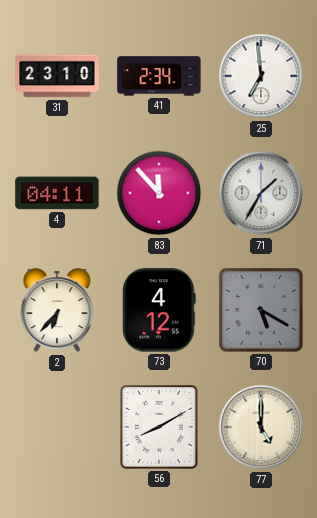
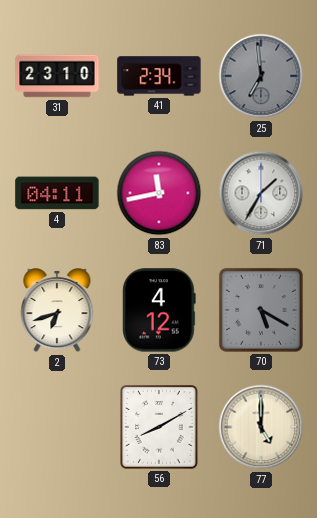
25 dial: white -> grey
83: 11:53 -> 11:43
2: 6:37 -> 6:42
